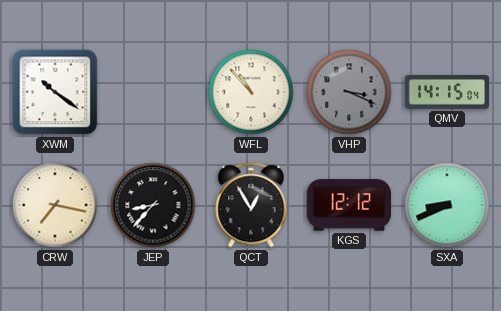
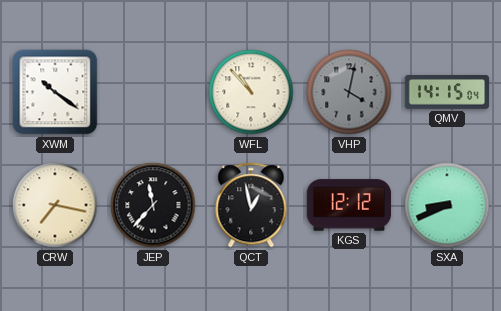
VHP: 3:19 -> 4:02
JEP: 8:37 -> 11:37
QCT: 12:55 -> 12:58
